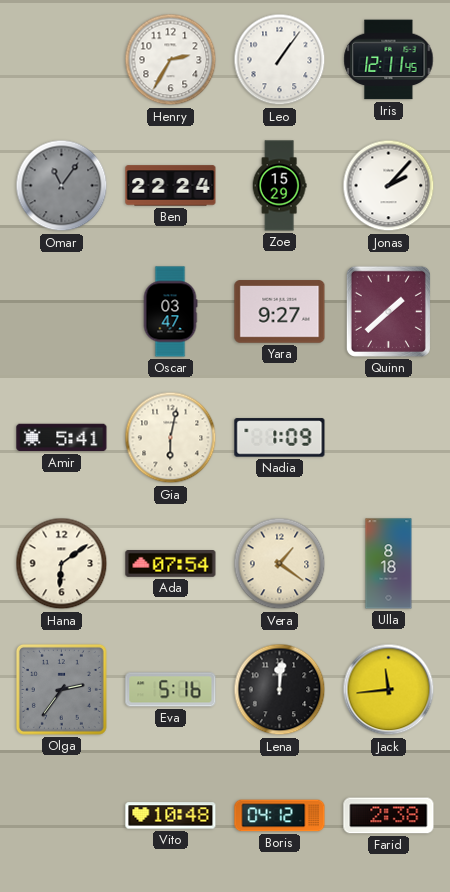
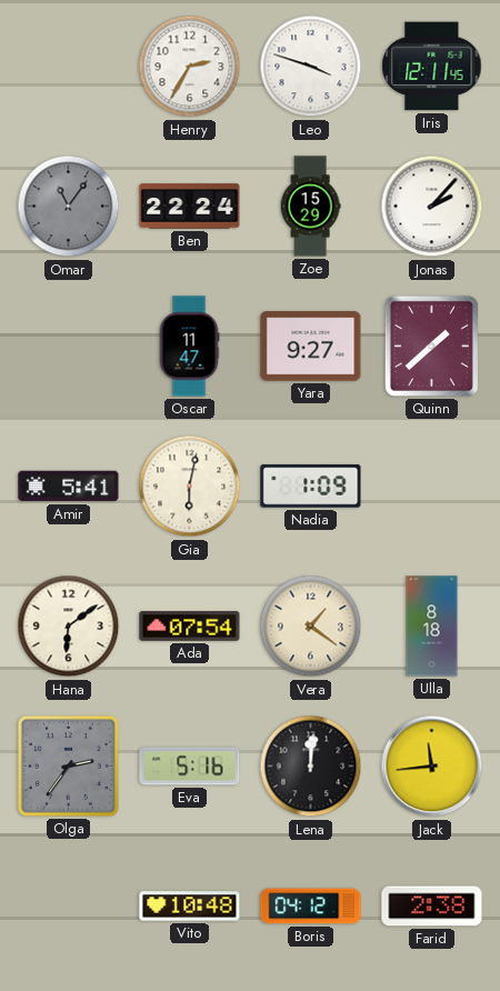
Leo: 1:06 -> 3:48
Oscar: 03:47 -> 11:47
